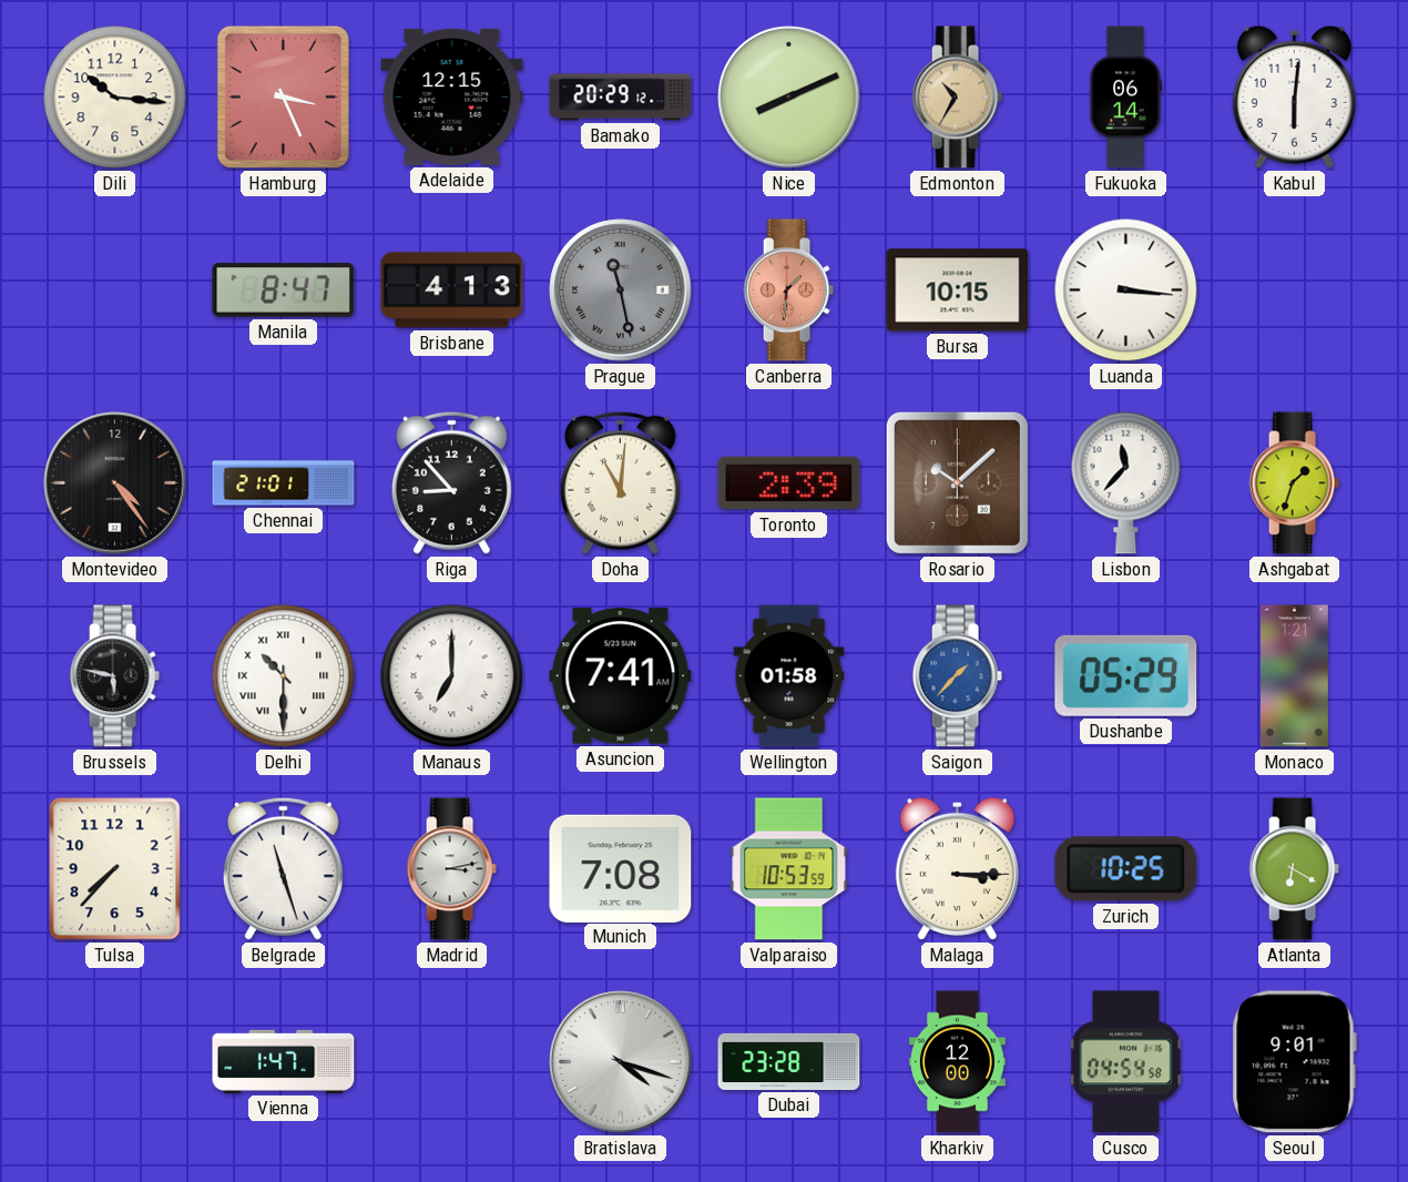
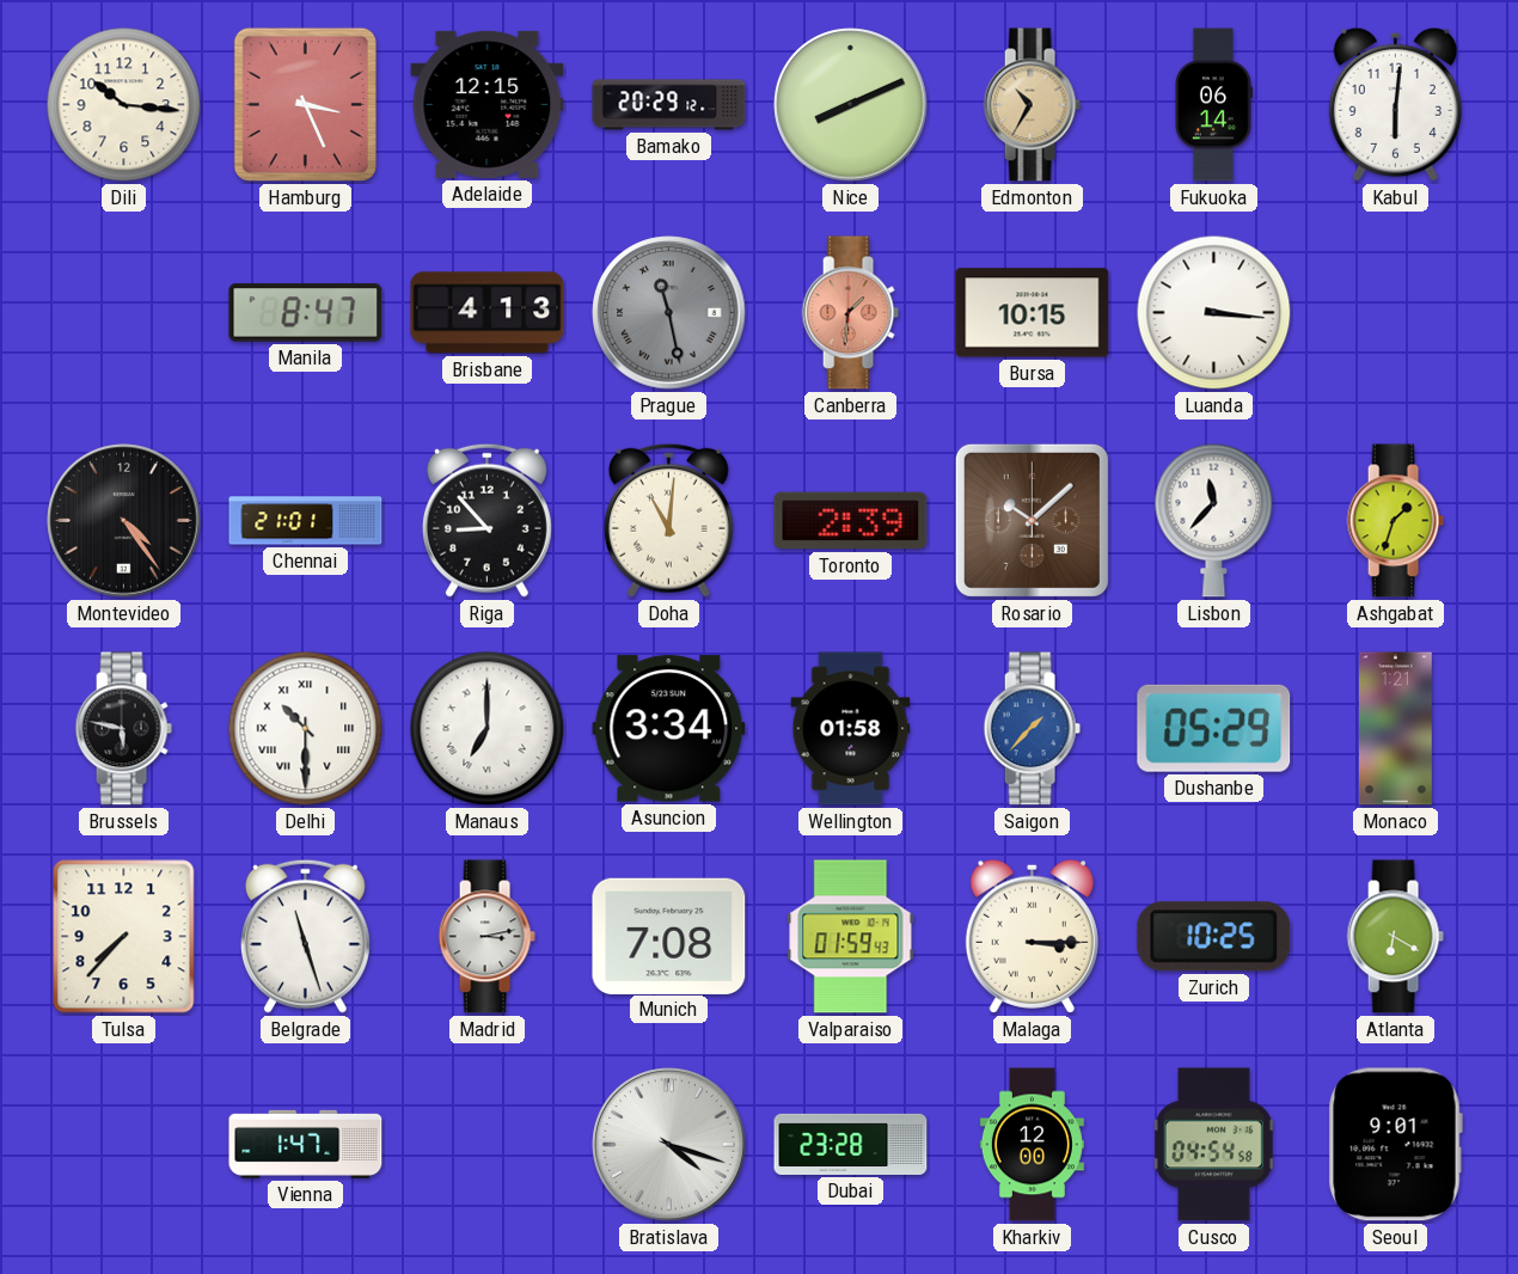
Asuncion: 7:41 -> 3:34
Valparaiso: 10:53 -> 01:59
